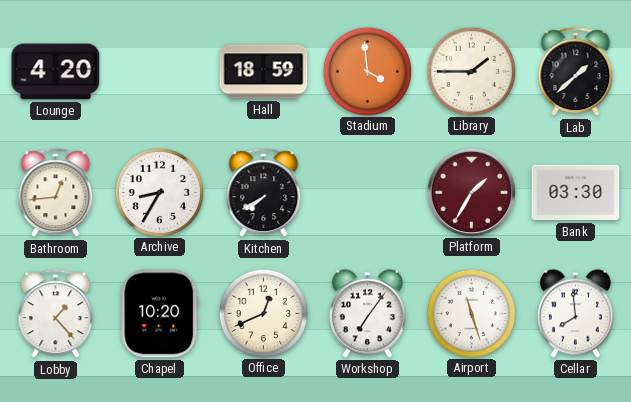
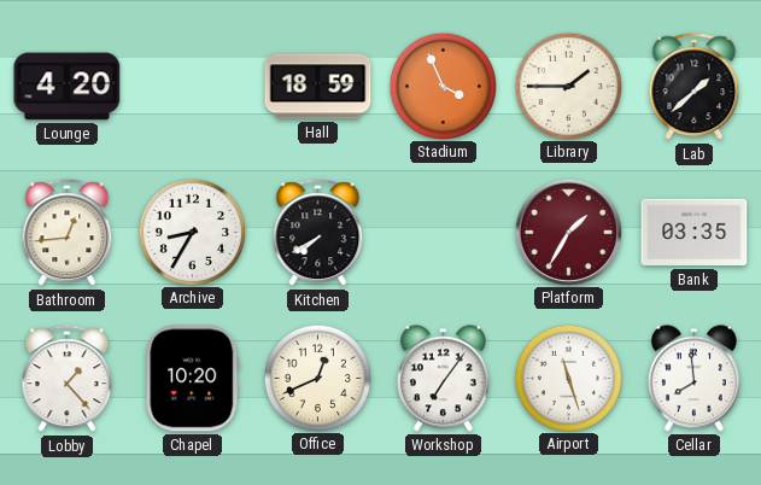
Stadium: 3:59 -> 3:56
Bank: 03:30 -> 03:35
